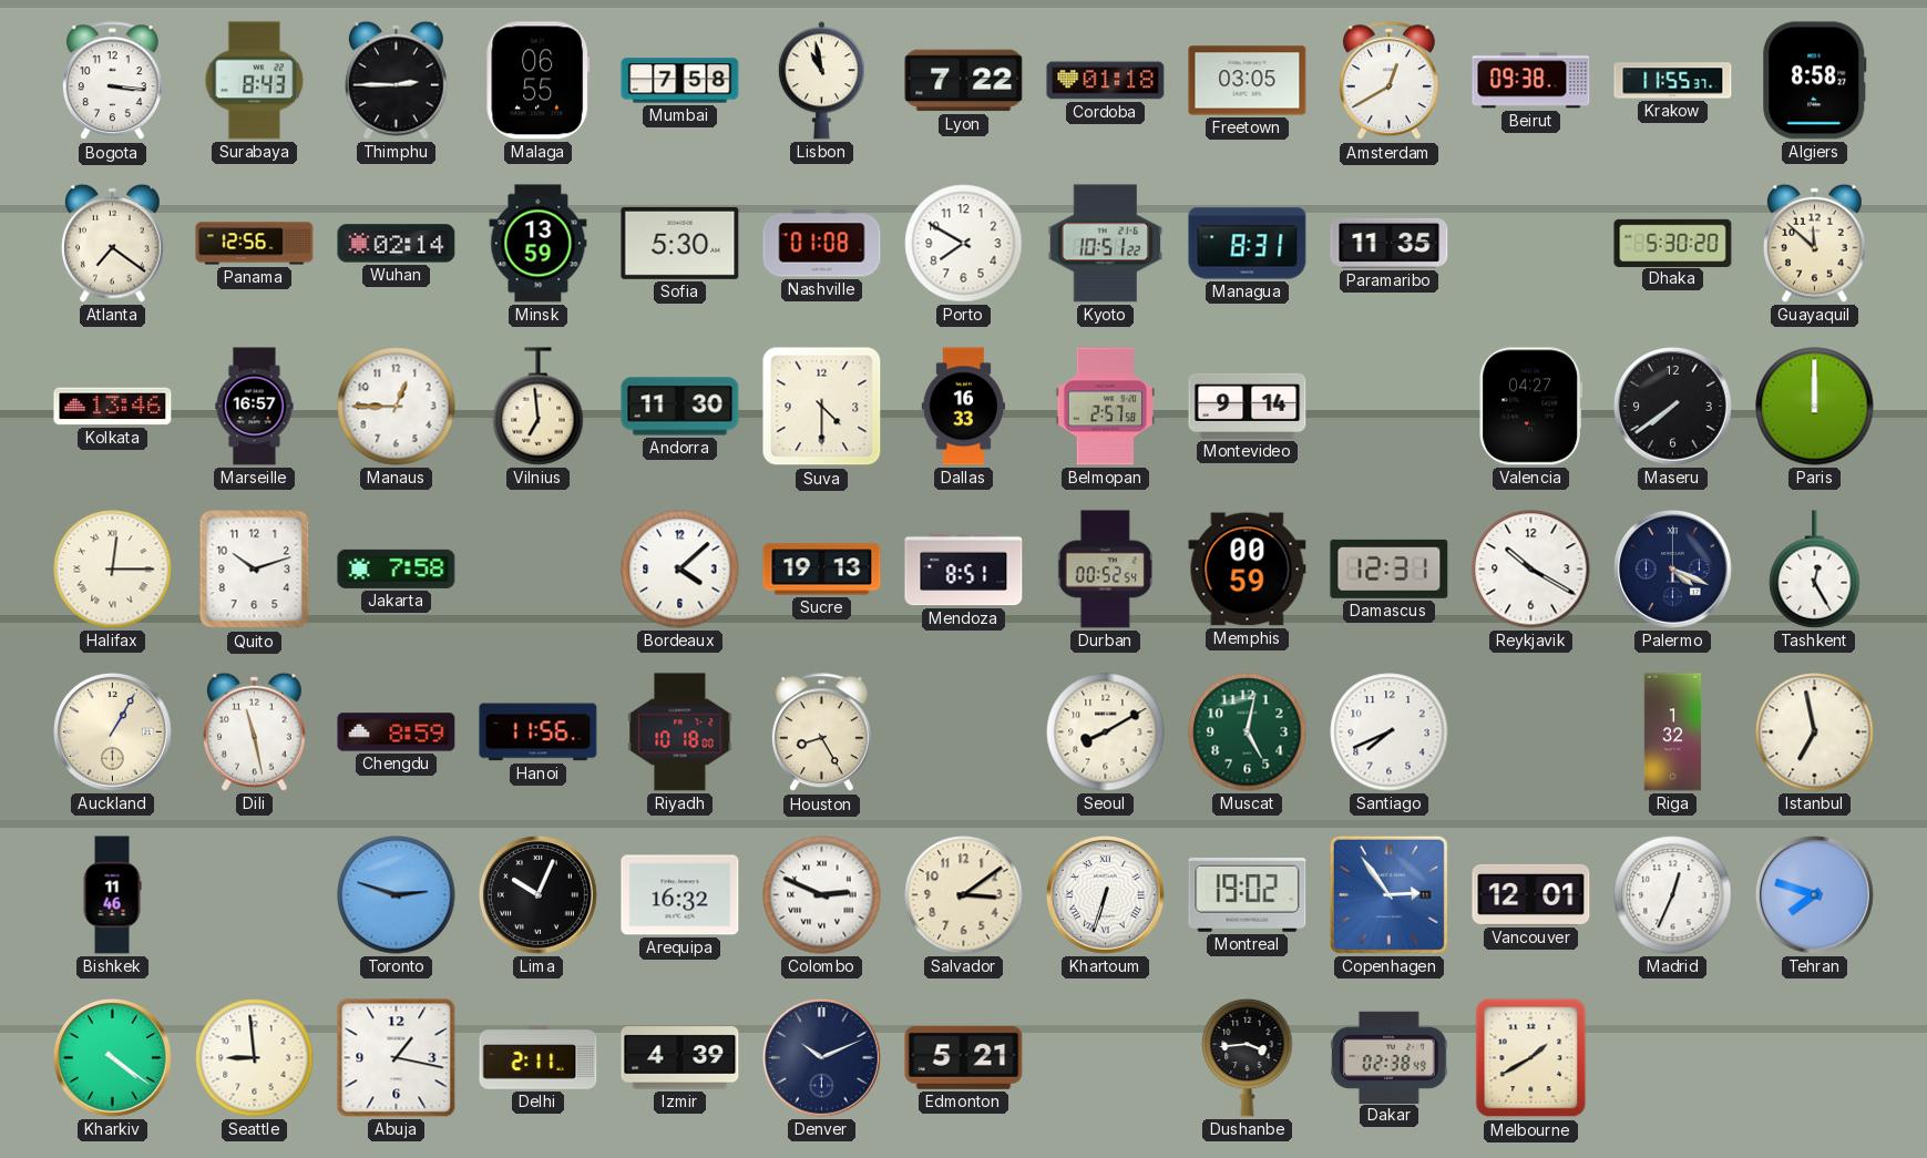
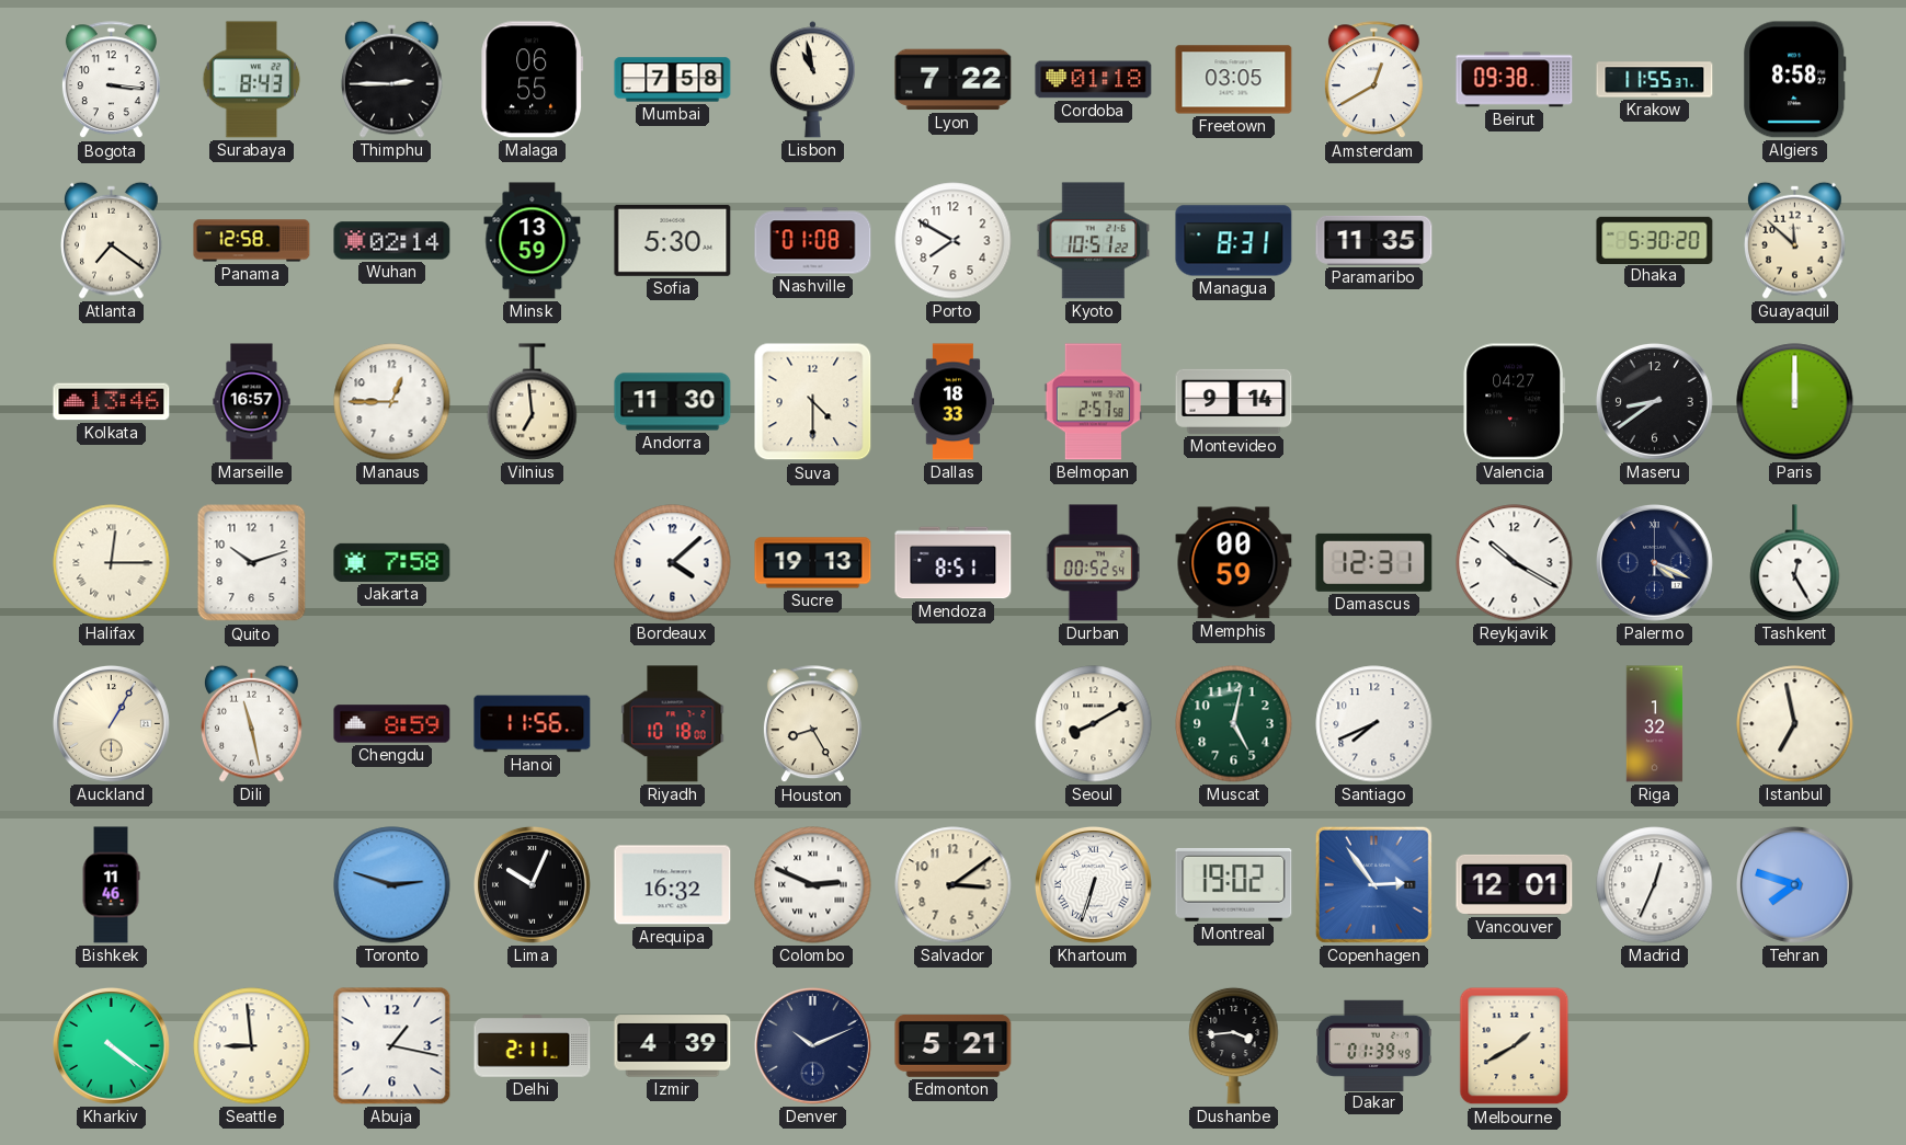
Panama: 12:56 -> 12:58
Dallas: 16:33 -> 18:33
Maseru: 7:39 -> 8:39
Dakar: 02:38 -> 01:39
